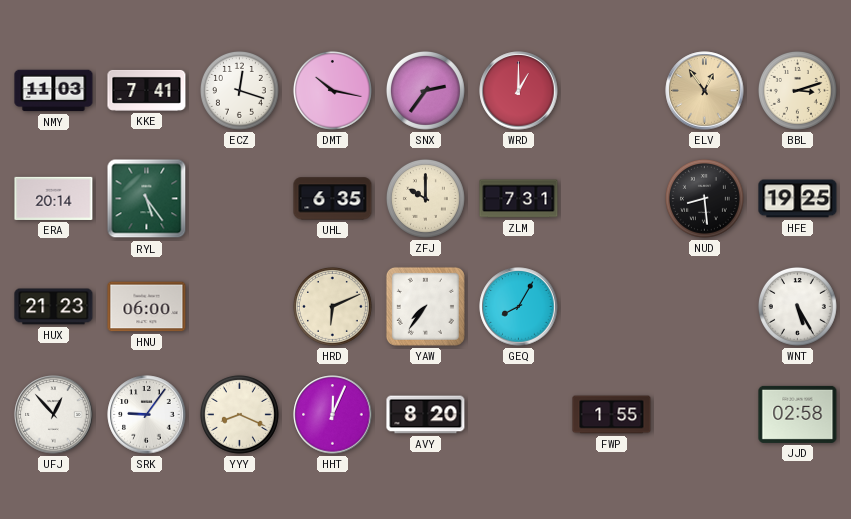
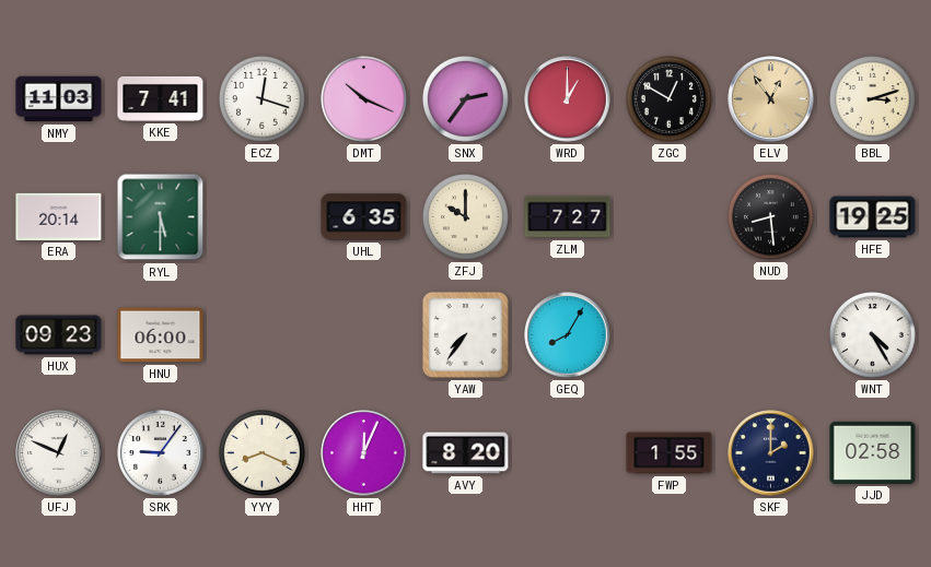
DMT: 10:17 -> 10:19
ZGC: none -> 12:50
RYL: 5:24 -> 5:30
ZLM: 7:31 -> 7:27
HUX: 21:23 -> 09:23
HRD: 6:11 -> none
WNT: 5:25 -> 4:25
UFJ: 12:53 -> 12:49
SKF: none -> 2:00
